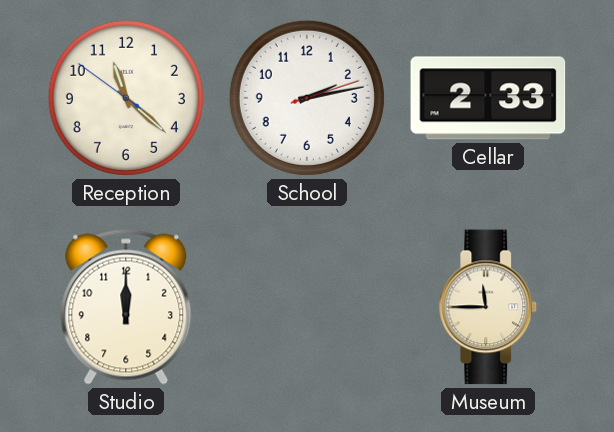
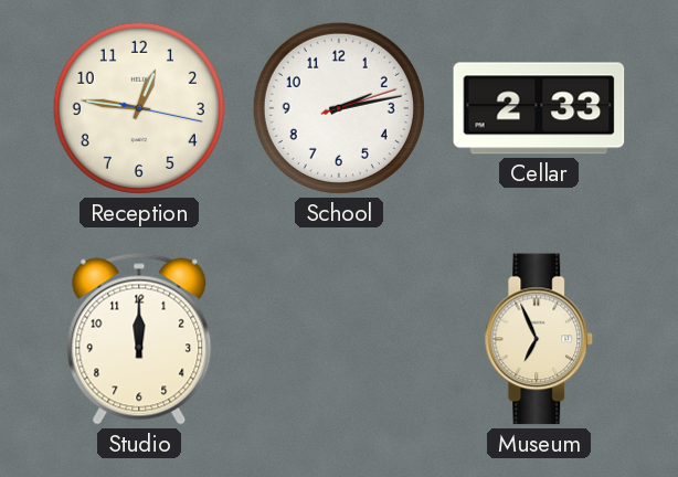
Reception: 11:21 -> 12:46
Museum: 11:45 -> 6:56
